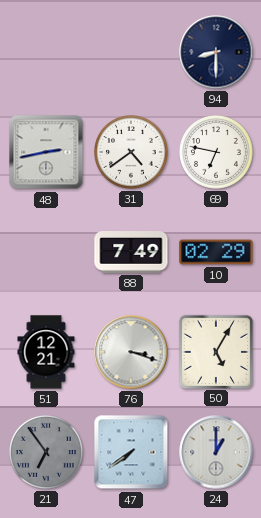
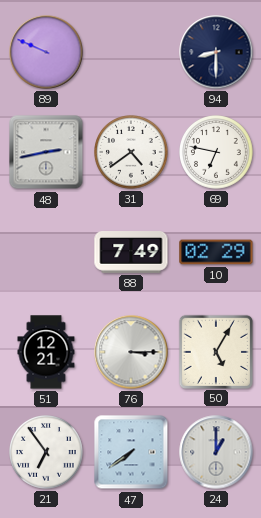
89: none -> 9:49
76: 3:18 -> 3:15
21 dial: grey -> white
